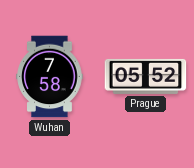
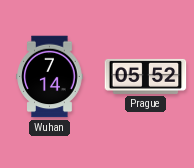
Wuhan: 7:58 -> 7:14
